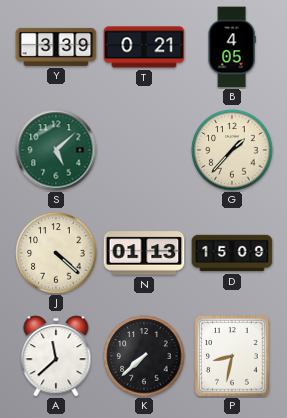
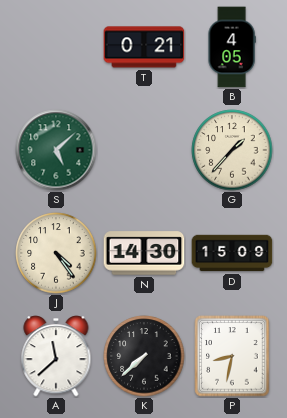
Y: 3:39 -> none
J: 4:22 -> 4:24
N: 01:13 -> 14:30
